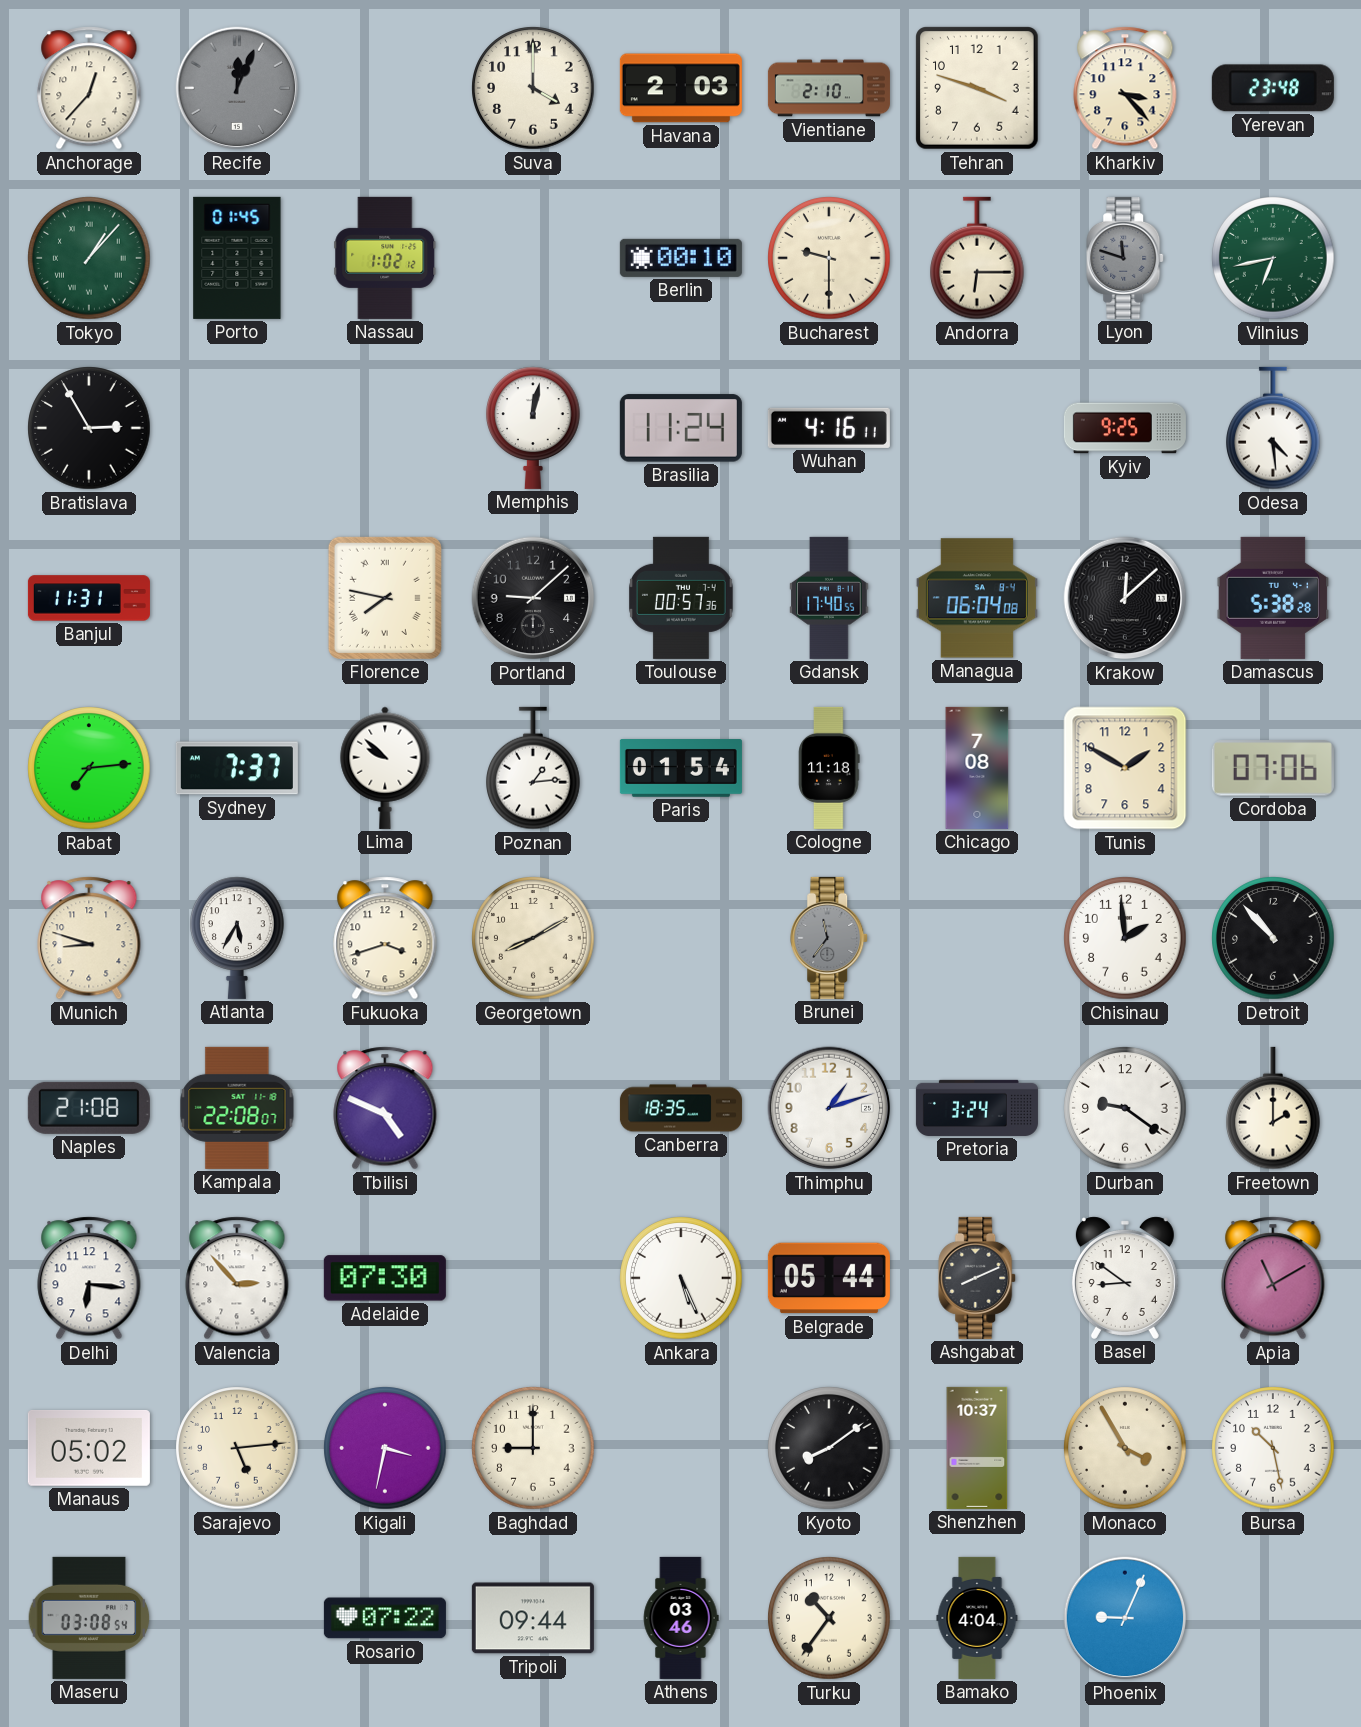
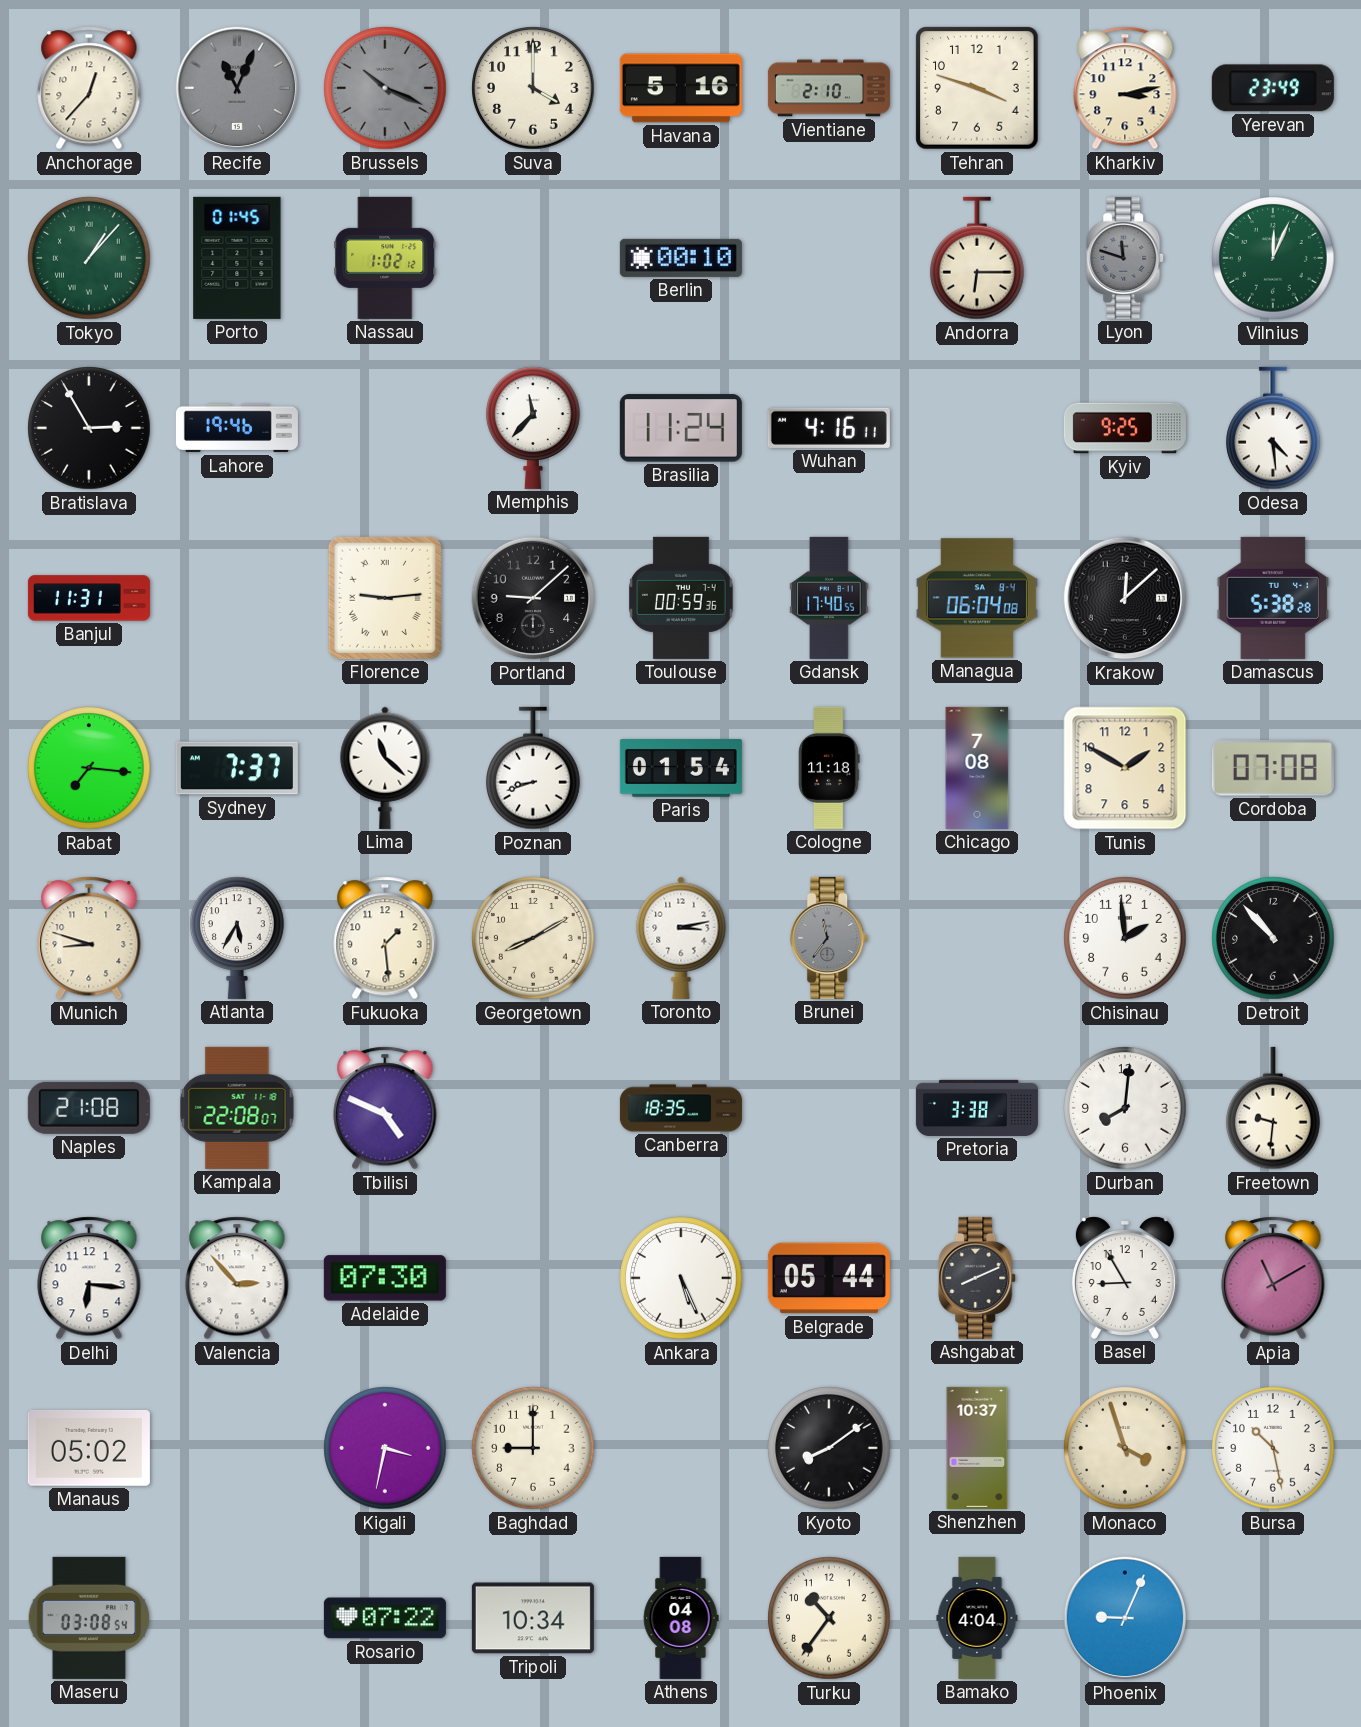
Recife: 12:04 -> 11:04
Brussels: none -> 10:19
Havana: 2:03 -> 5:16
Kharkiv: 3:23 -> 3:13
Yerevan: 23:48 -> 23:49
Bucharest: 9:30 -> none
Vilnius: 6:43 -> 12:04
Lahore: none -> 19:46
Memphis: 12:02 -> 11:37
Florence: 7:47 -> 9:14
Toulouse: 00:57 -> 00:59
Rabat: 7:14 -> 7:16
Lima: 9:52 -> 11:22
Poznan: 1:14 -> 8:42
Cordoba: 07:06 -> 07:08
Fukuoka: 3:42 -> 1:29
Toronto: none -> 3:13
Thimphu: 1:12 -> none
Pretoria: 3:24 -> 3:38
Durban: 9:21 -> 8:01
Freetown: 2:00 -> 9:31
Basel: 8:51 -> 8:55
Sarajevo: 5:14 -> none
Monaco: 3:55 -> 3:57
Tripoli: 09:44 -> 10:34
Athens: 03:46 -> 04:08
